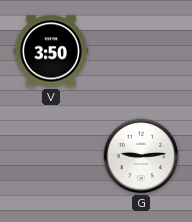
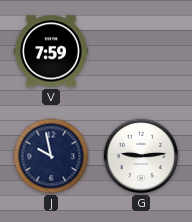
V: 3:50 -> 7:59
J: none -> 9:58
